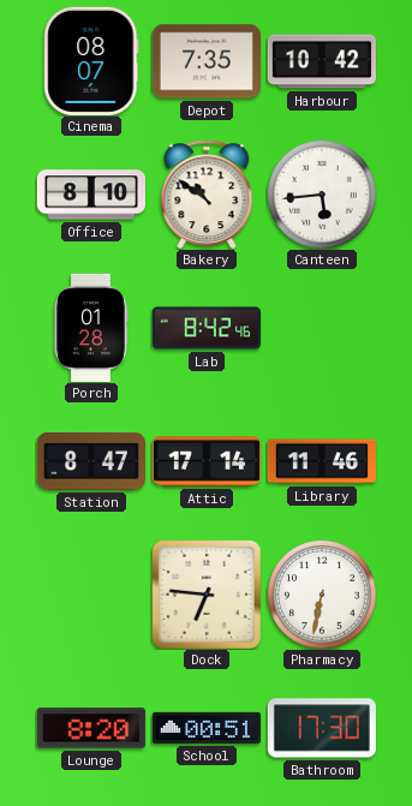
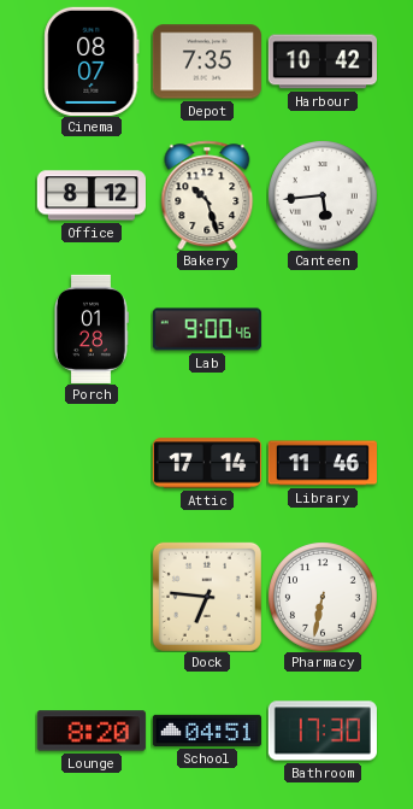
Office: 8:10 -> 8:12
Bakery: 10:51 -> 10:27
Lab: 8:42 -> 9:00
Station: 8:47 -> none
School: 00:51 -> 04:51
